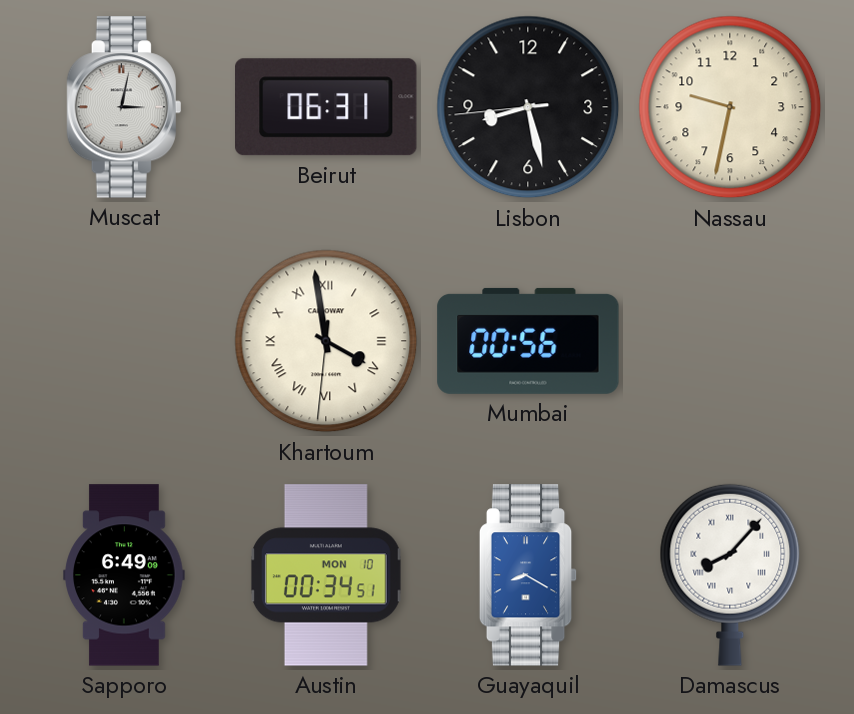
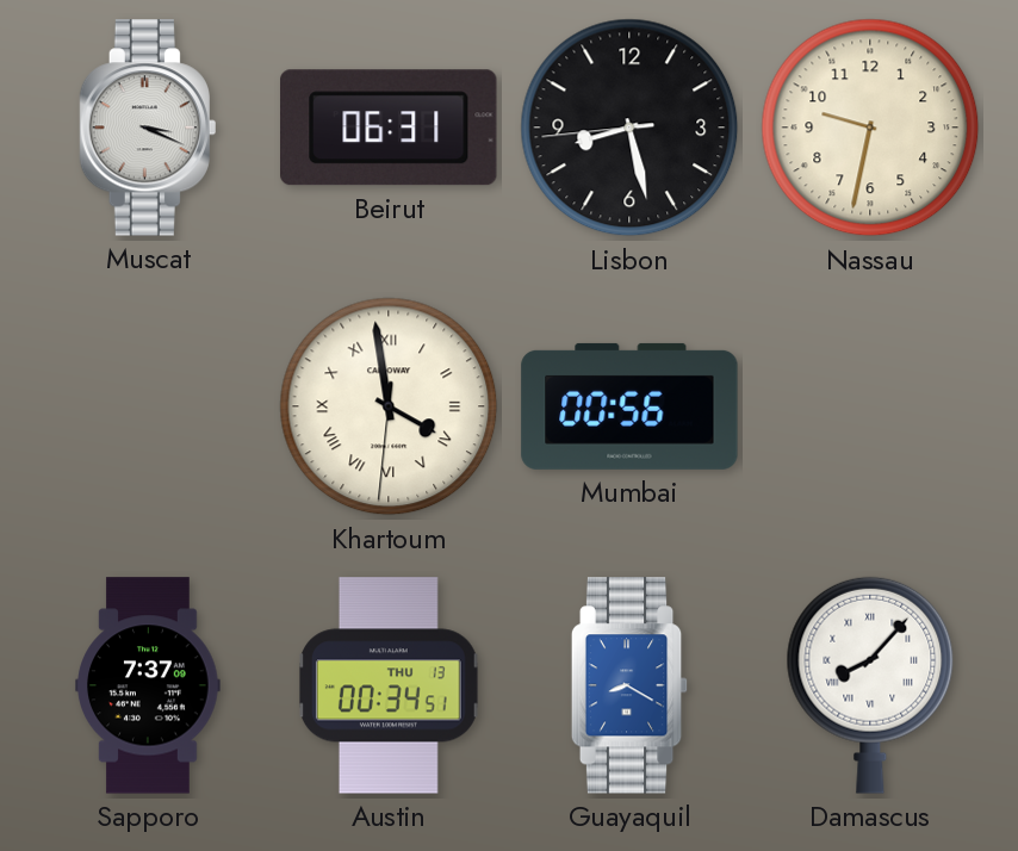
Muscat: 3:02 -> 3:19
Sapporo: 6:49 -> 7:37
Austin date: MON 10 -> THU 13
